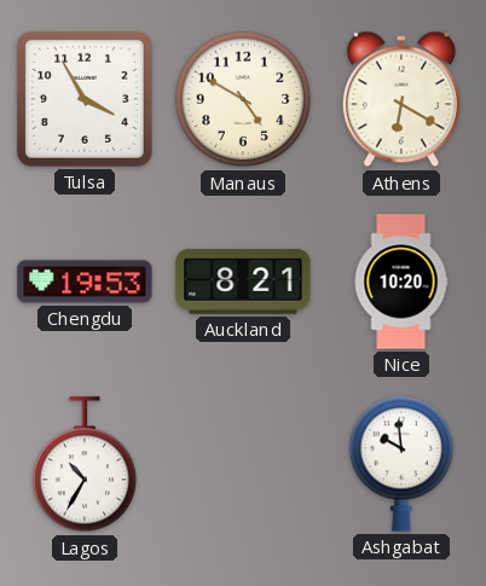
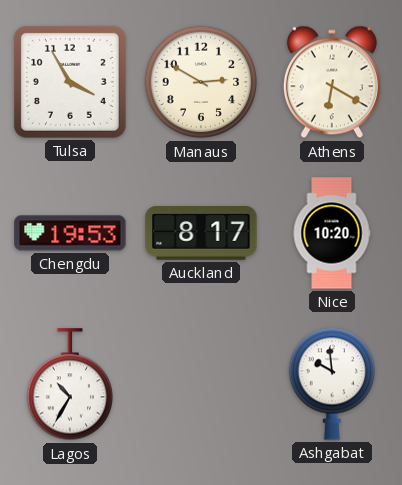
Manaus: 4:50 -> 2:50
Auckland: 8:21 -> 8:17
